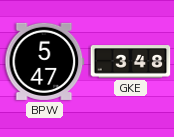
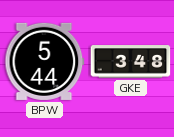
BPW: 5:47 -> 5:44
